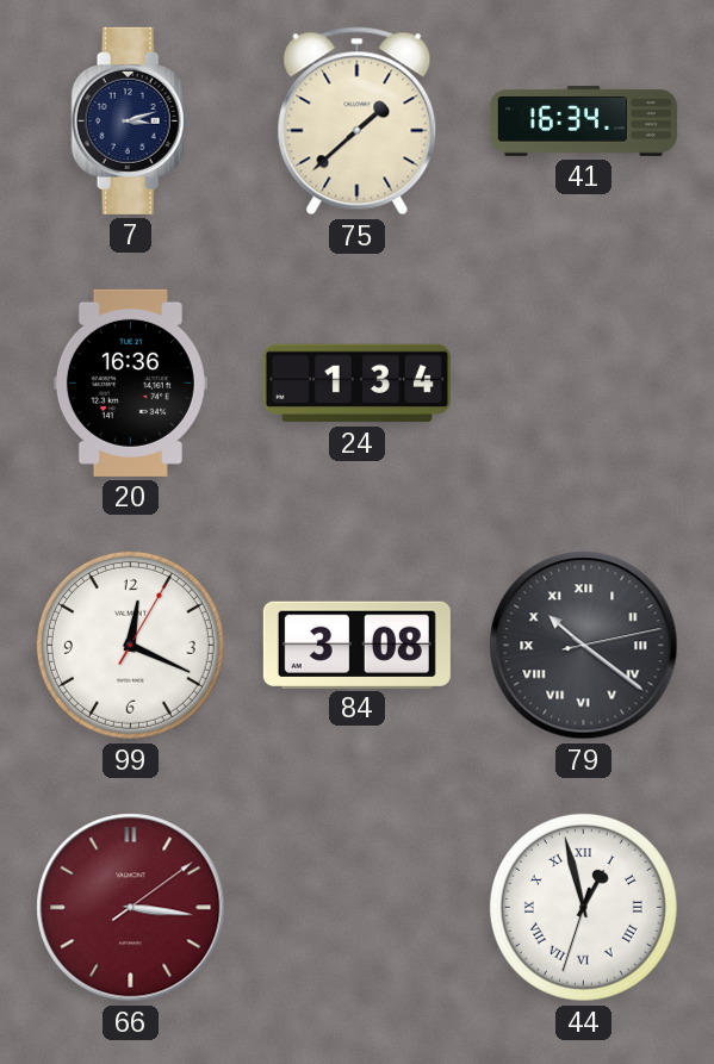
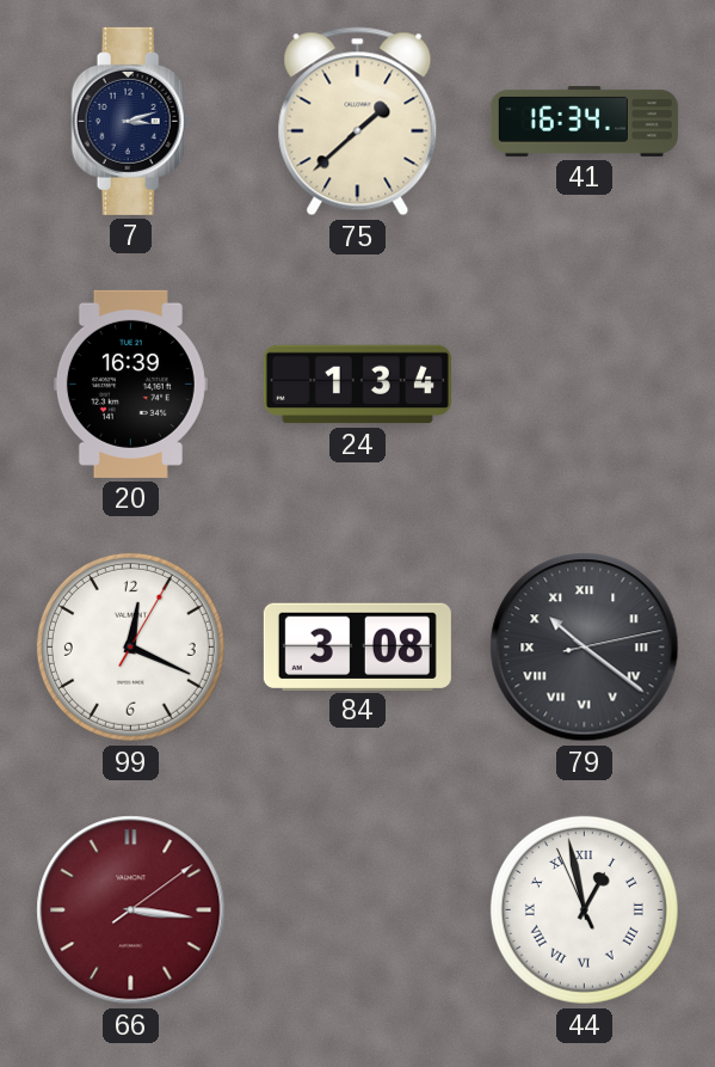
20: 16:36 -> 16:39
44: 12:57:33 -> 12:57:56
